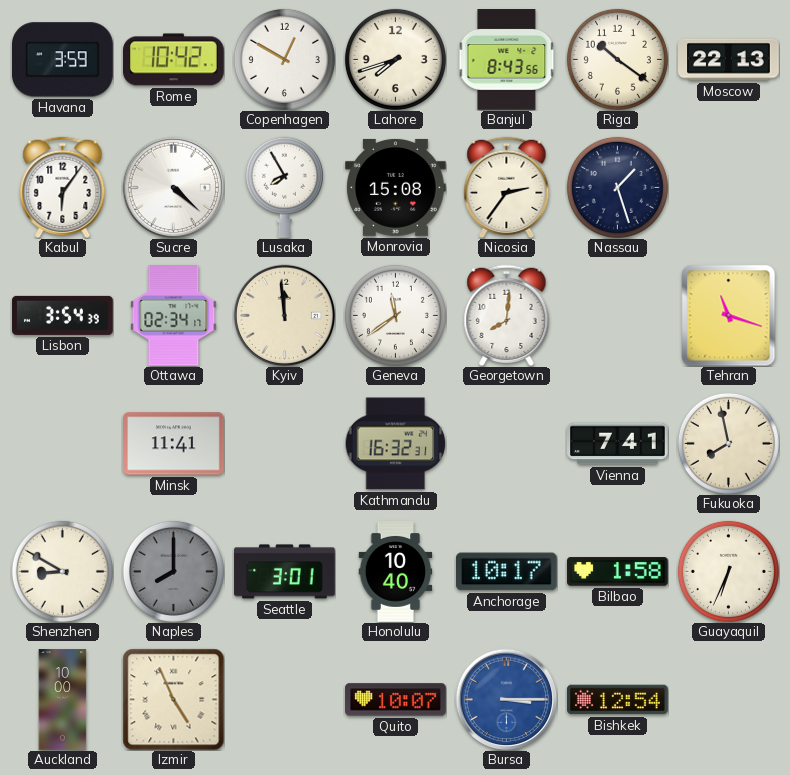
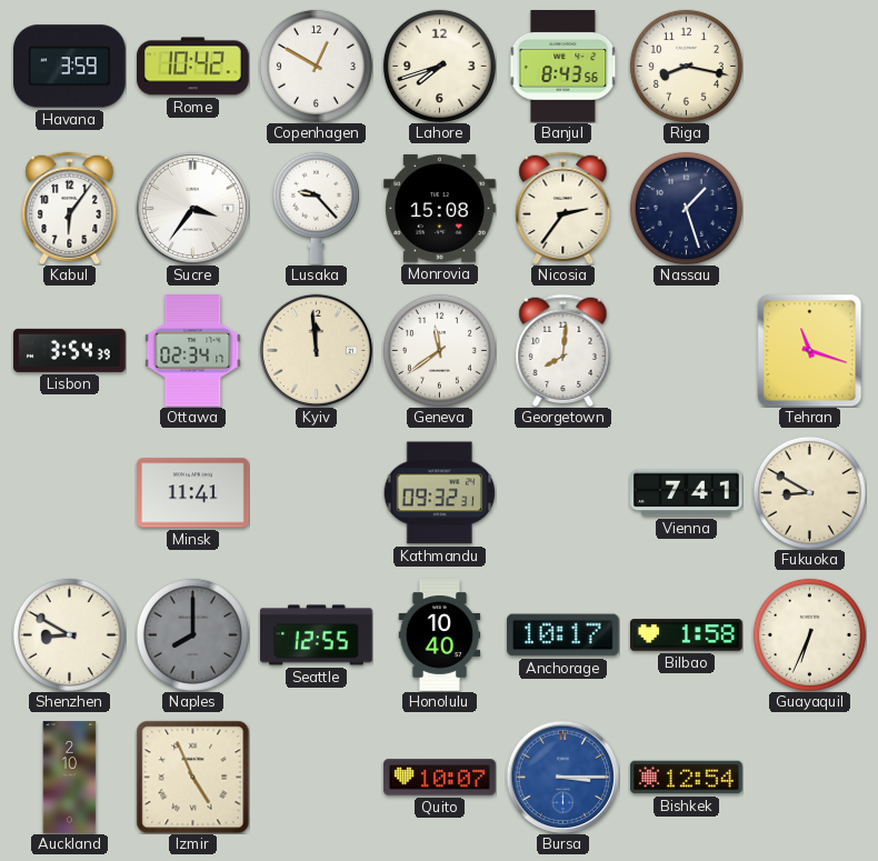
Riga: 10:21 -> 8:17
Moscow: 22:13 -> none
Sucre: 4:22 -> 3:36
Lusaka: 7:55 -> 9:23
Kathmandu: 16:32 -> 09:32
Fukuoka: 7:58 -> 8:50
Seattle: 3:01 -> 12:55
Auckland: 10:00 -> 2:10
